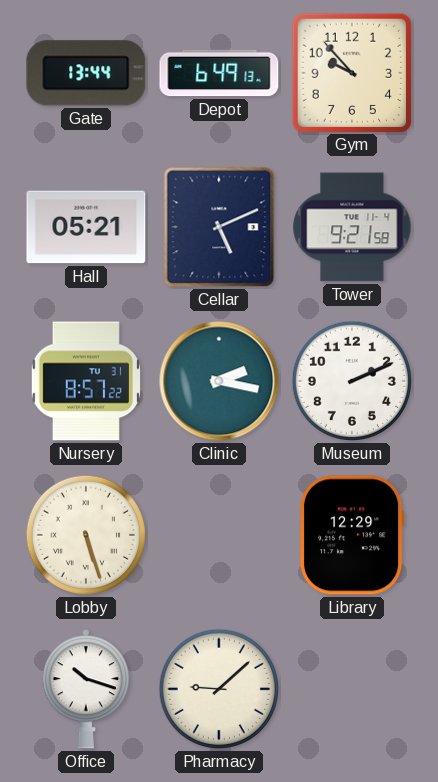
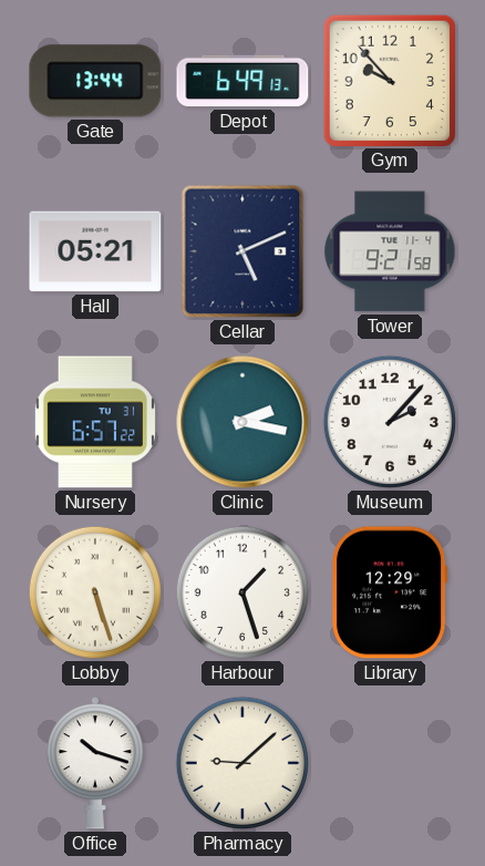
Nursery: 8:57 -> 6:57
Museum: 2:11 -> 2:07
Harbour: none -> 1:27
